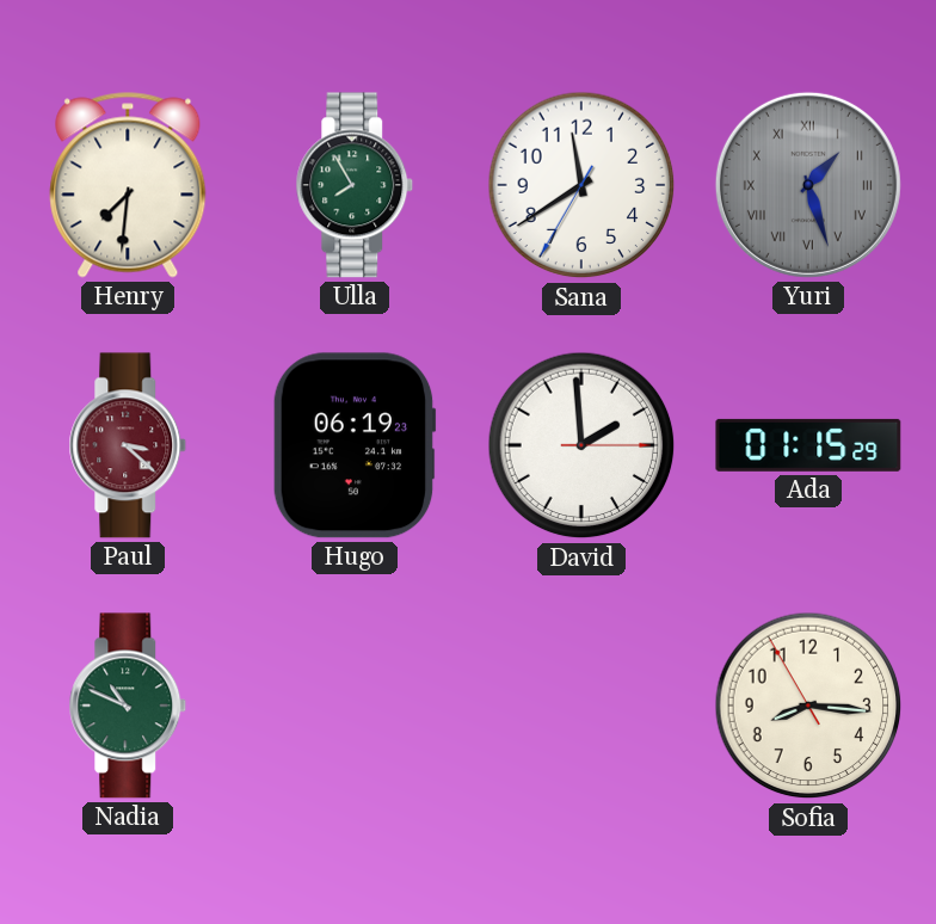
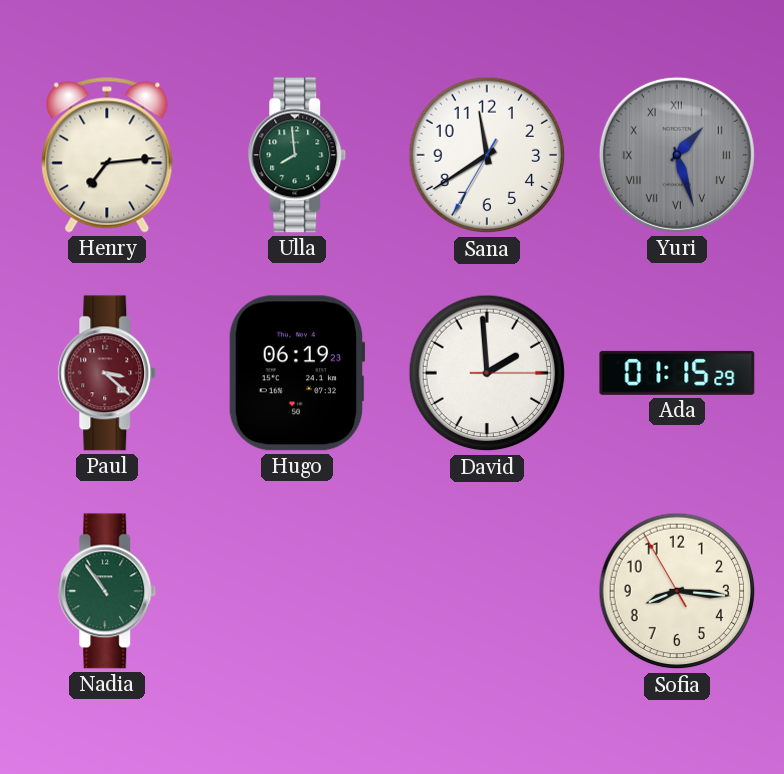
Henry: 7:31 -> 7:14
Ulla: 7:55 -> 7:59
Nadia: 10:49 -> 10:54
